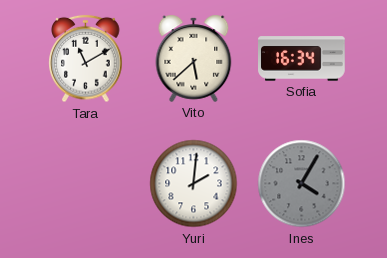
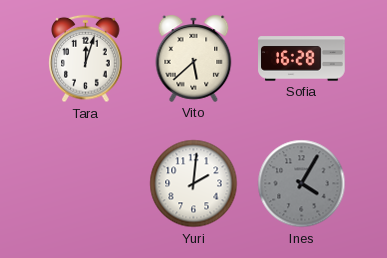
Tara: 11:10 -> 12:03
Sofia: 16:34 -> 16:28
